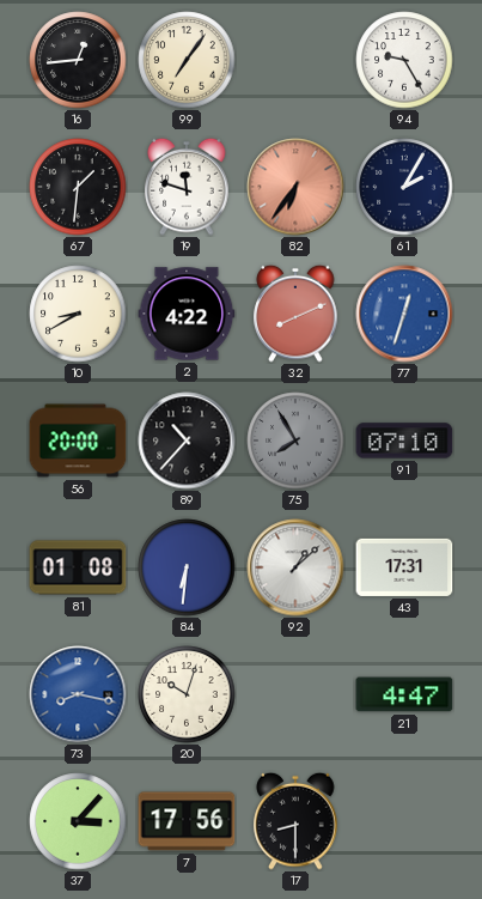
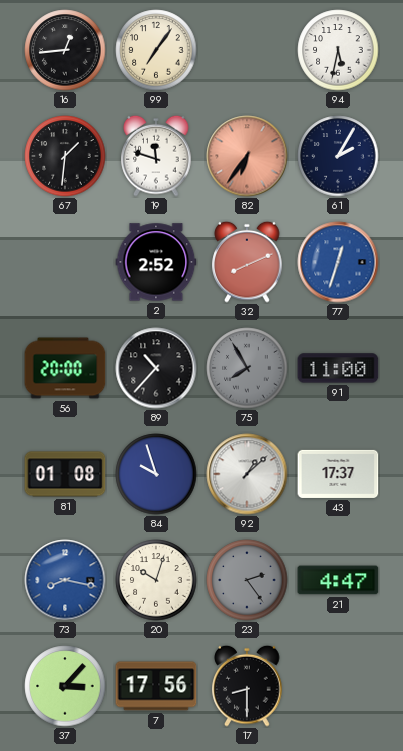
94: 9:25 -> 5:32
10: 8:40 -> none
2: 4:22 -> 2:52
91: 07:10 -> 11:00
84: 6:31 -> 9:57
43: 17:31 -> 17:37
23: none -> 2:24
